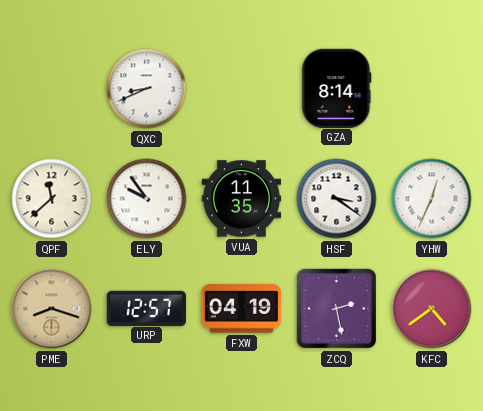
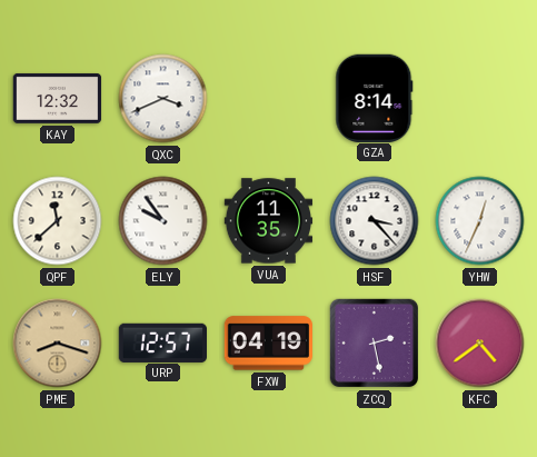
KAY: none -> 12:32
QXC: 8:41 -> 3:41
HSF: 3:21 -> 3:23
